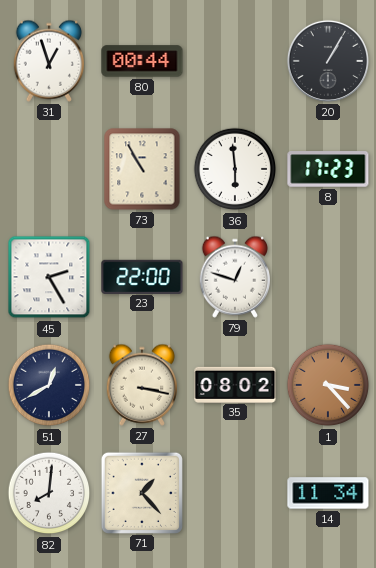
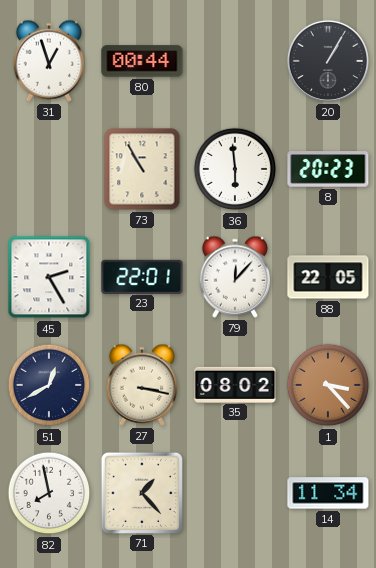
8: 17:23 -> 20:23
23: 22:00 -> 22:01
79: 12:48 -> 12:07
88: none -> 22:05
82: 8:01 -> 7:58
